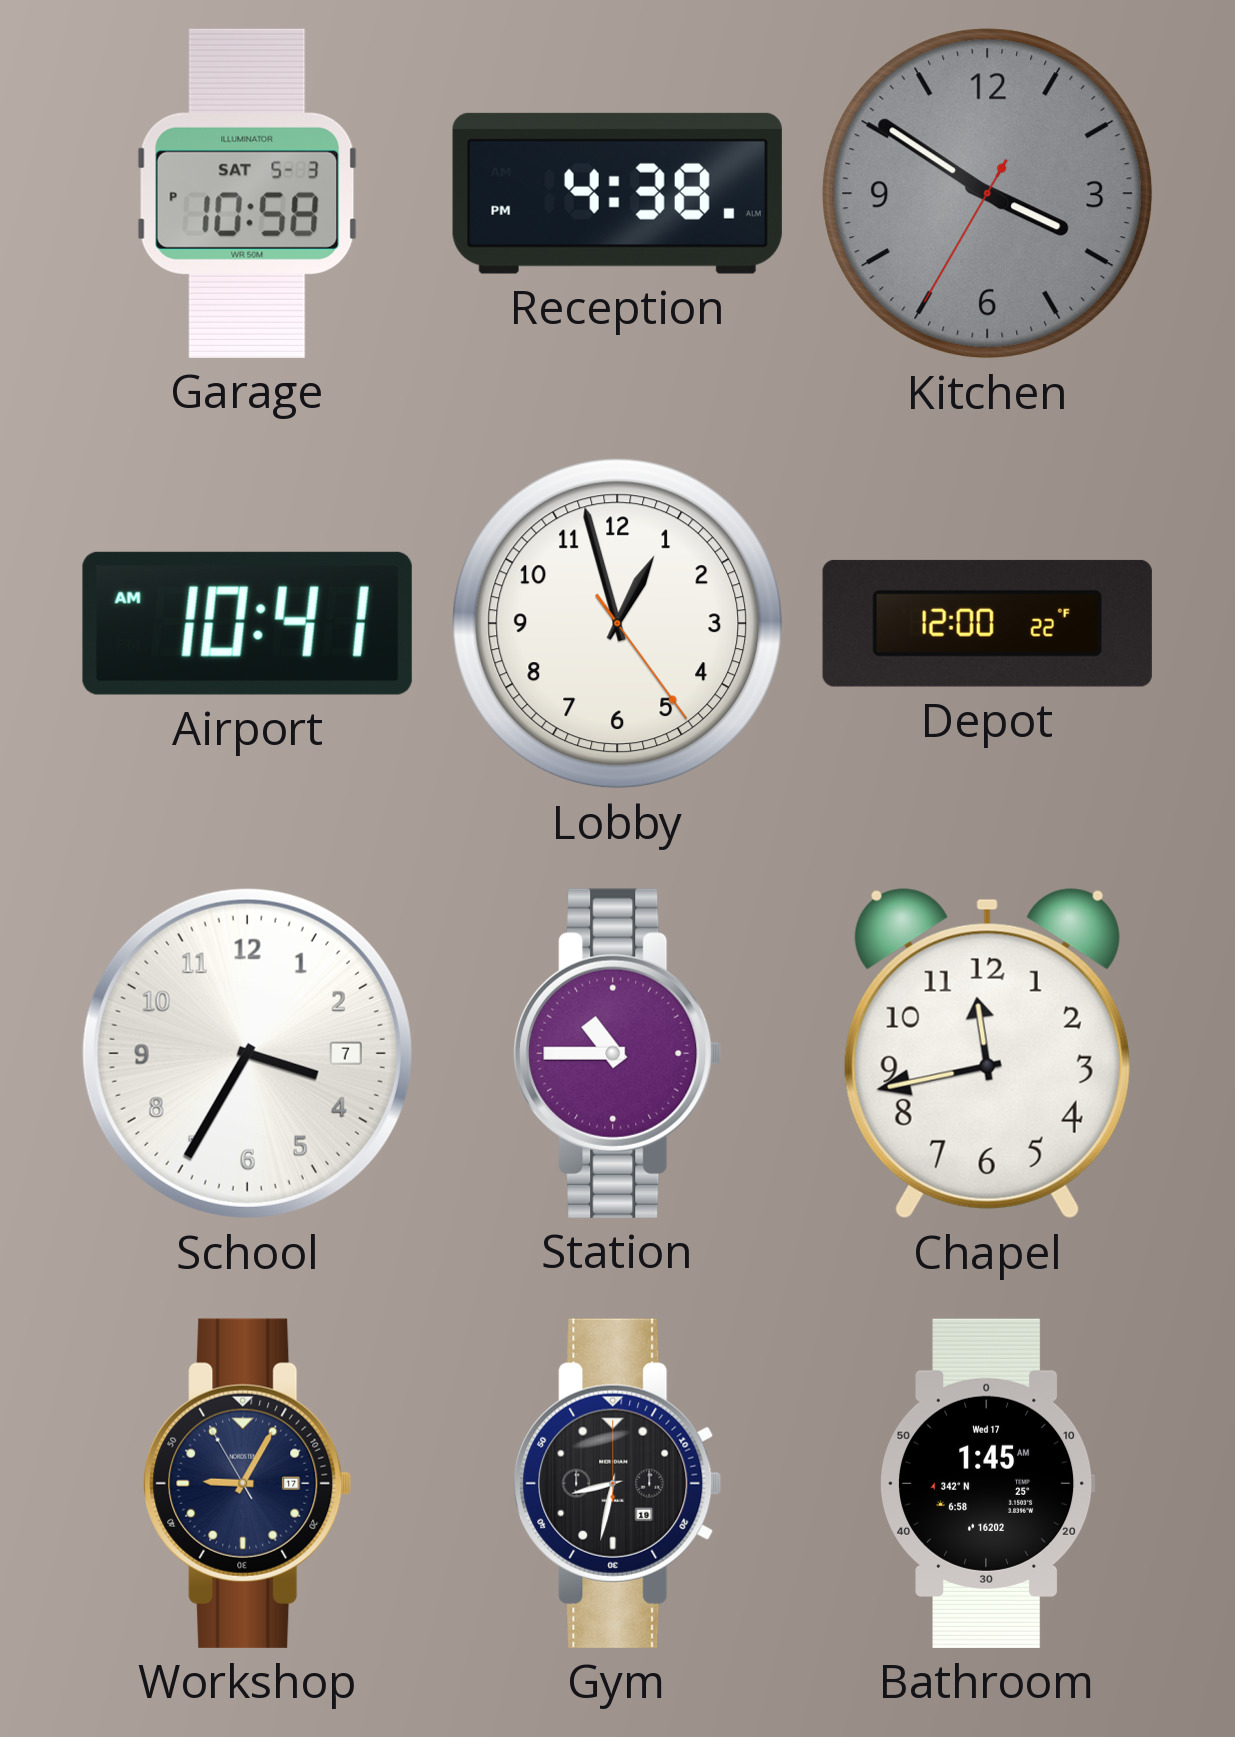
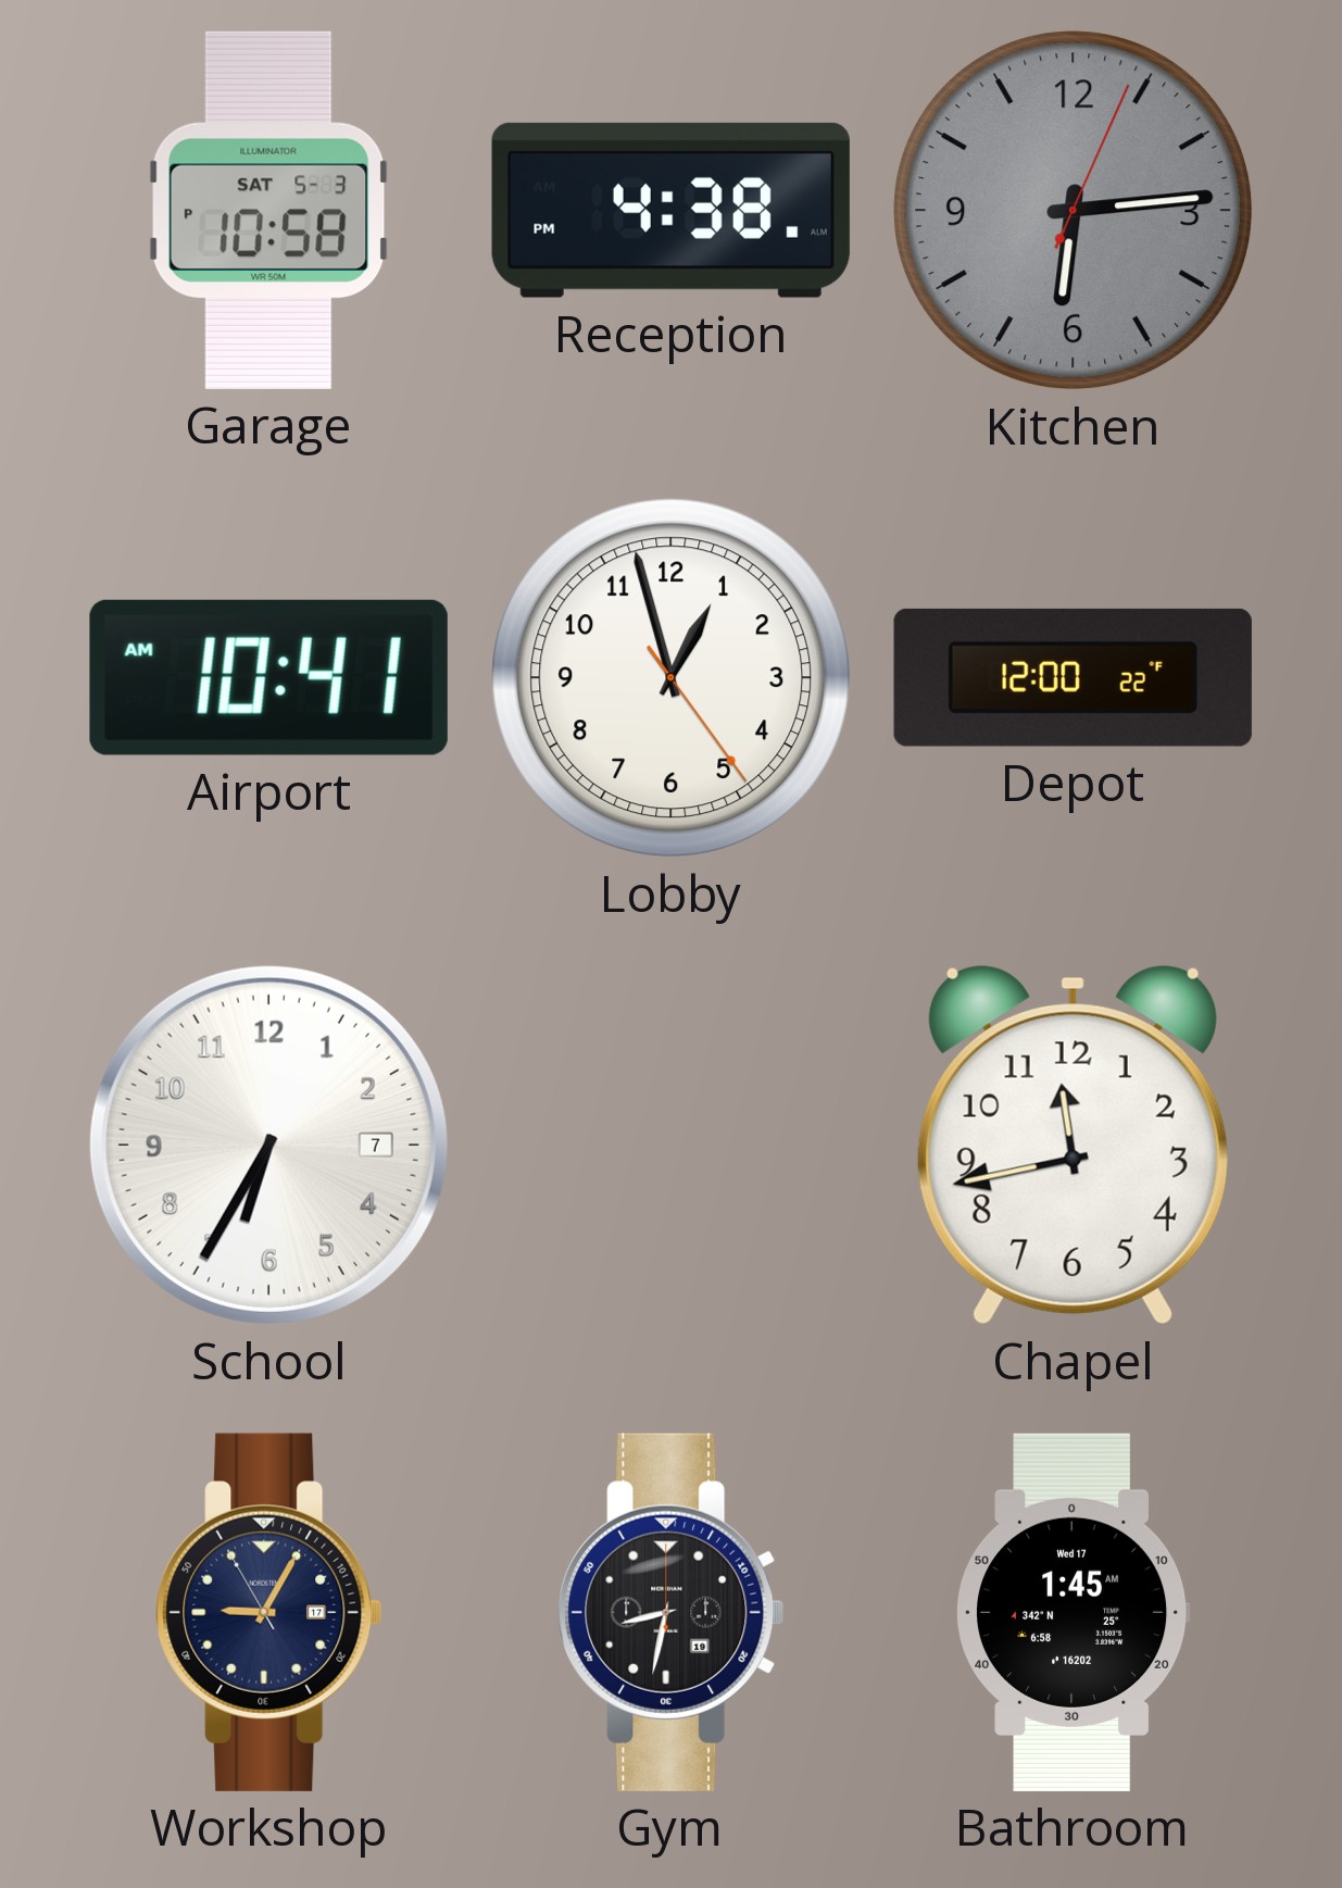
Kitchen: 3:50 -> 6:14
School: 3:35 -> 6:35
Station: 10:45 -> none
